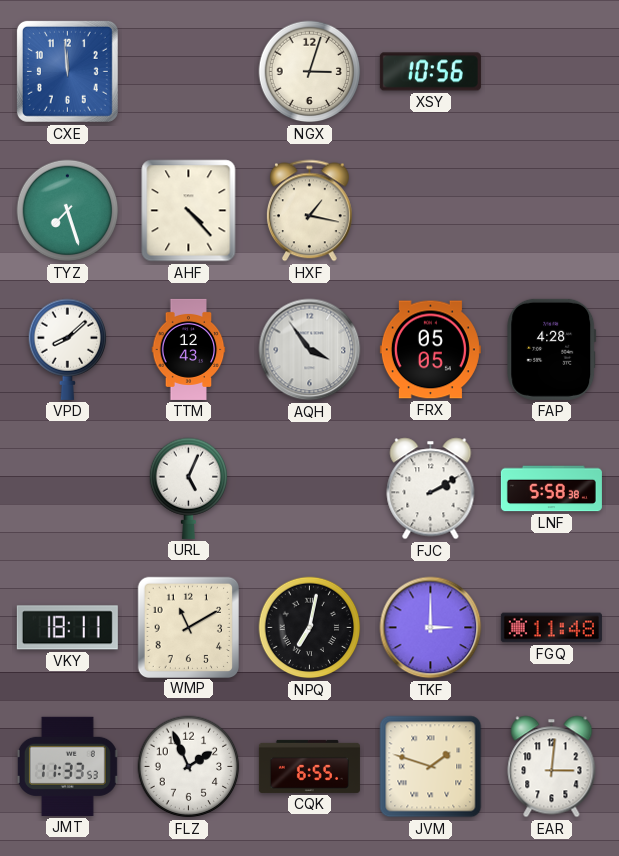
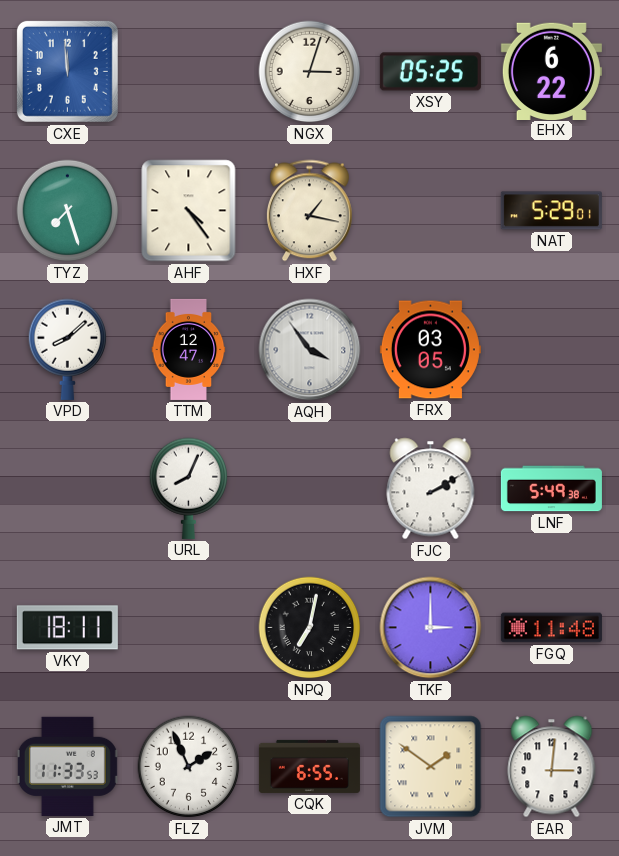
XSY: 10:56 -> 05:25
EHX: none -> 6:22
AHF: 4:23 -> 4:24
NAT: none -> 5:29
TTM: 12:43 -> 12:47
FRX: 05:05 -> 03:05
FAP: 4:28 -> none
URL: 5:04 -> 8:04
LNF: 5:58 -> 5:49
WMP: 11:10 -> none
JVM: 1:48 -> 1:51
